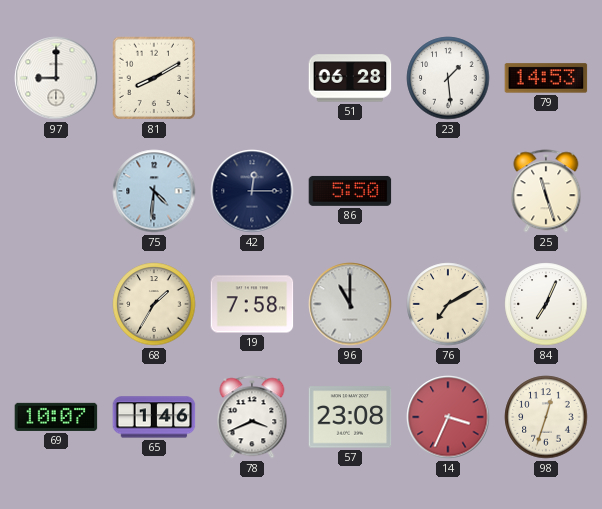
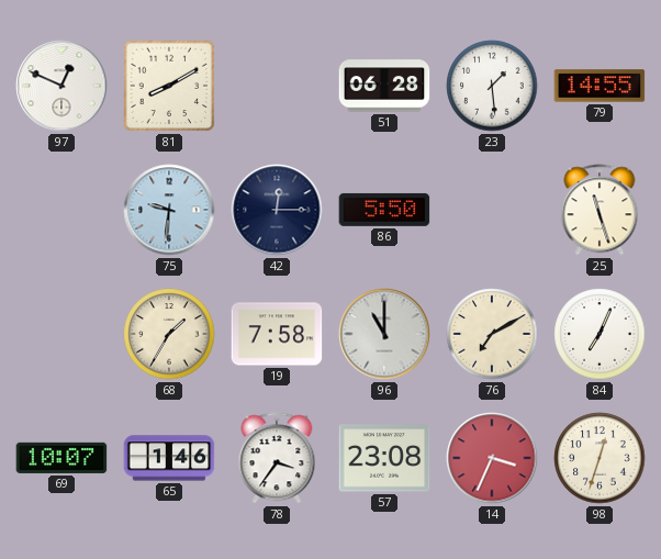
97: 9:00 -> 12:49
79: 14:53 -> 14:55
75: 4:31 -> 9:31
78: 3:41 -> 3:36
